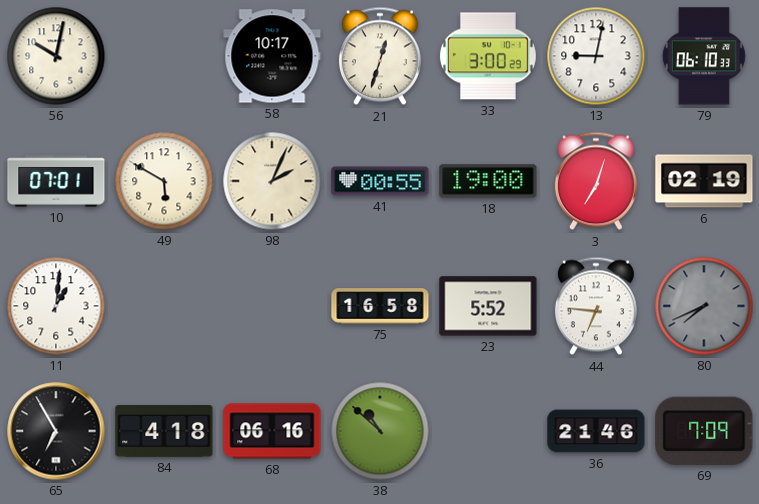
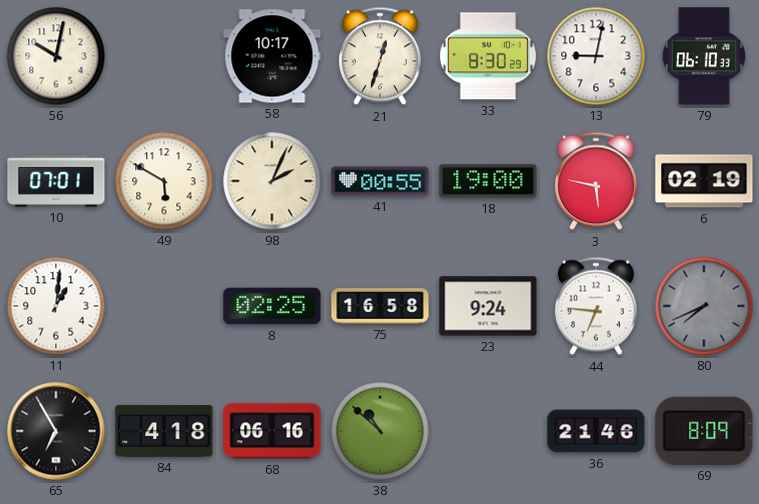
33: 3:00 -> 8:30
3: 7:03 -> 5:47
8: none -> 02:25
23: 5:52 -> 9:24
69: 7:09 -> 8:09
